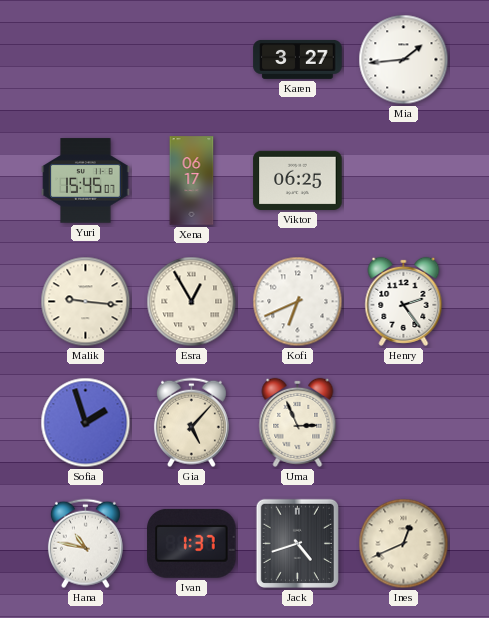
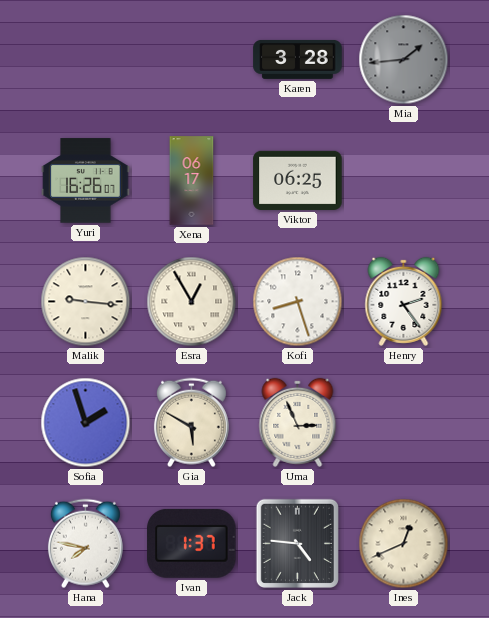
Karen: 3:27 -> 3:28
Mia dial: white -> grey
Yuri: 15:45 -> 16:26
Kofi: 6:41 -> 8:27
Gia: 5:07 -> 5:50
Hana: 10:47 -> 7:47
Jack: 4:42 -> 4:46
